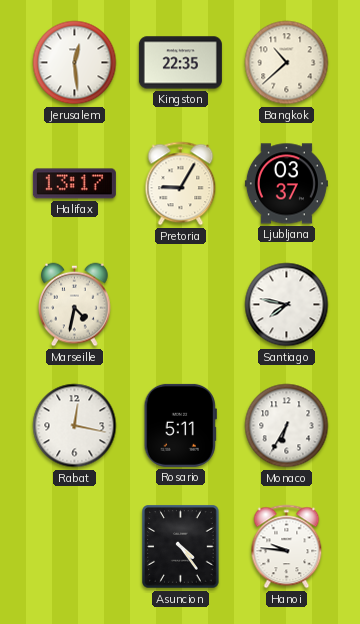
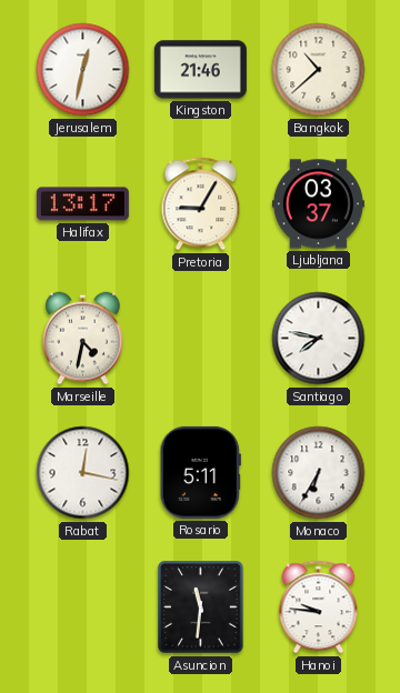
Jerusalem: 12:29 -> 12:32
Kingston: 22:35 -> 21:46
Asuncion: 4:24 -> 11:31
